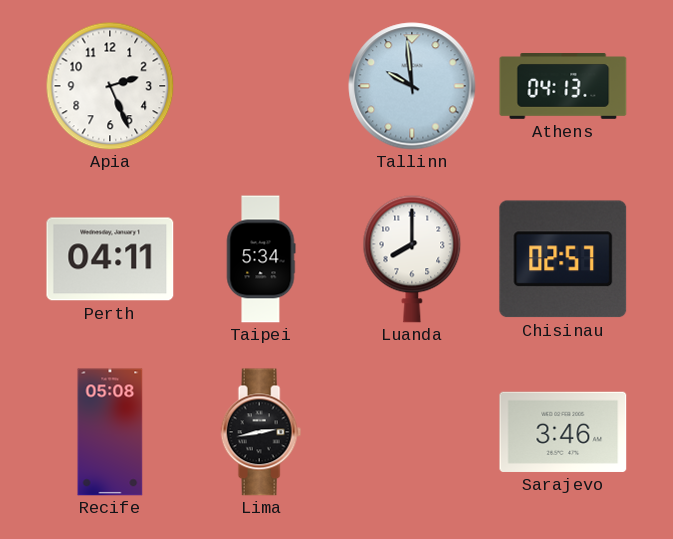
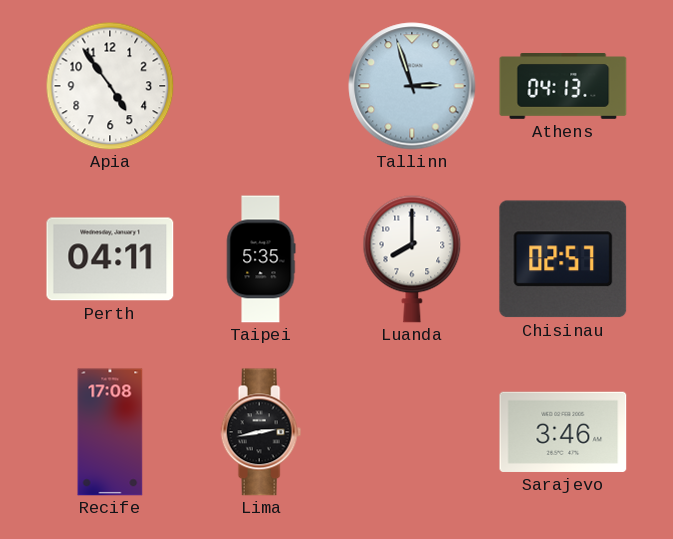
Apia: 2:26 -> 4:54
Tallinn: 9:59 -> 2:57
Taipei: 5:34 -> 5:35
Recife: 05:08 -> 17:08
